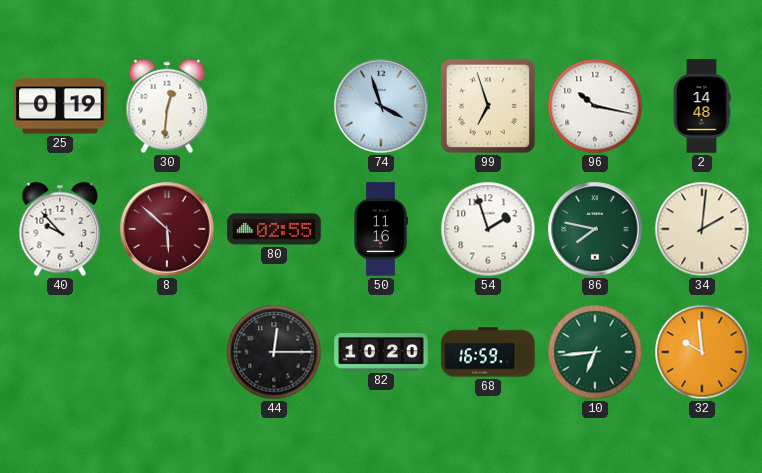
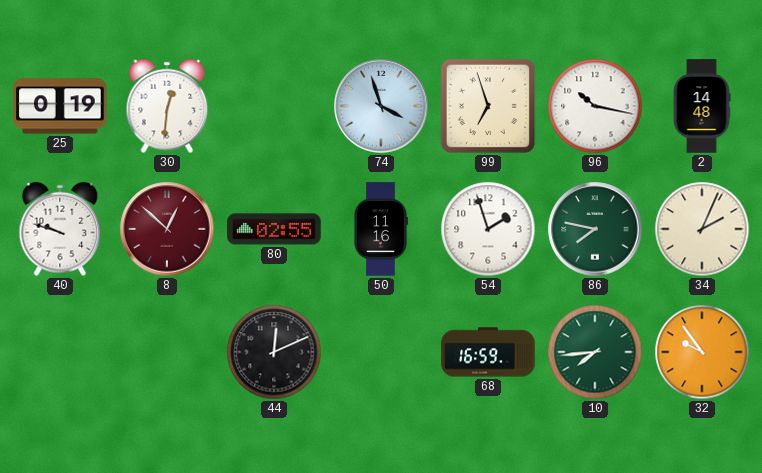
40: 9:53 -> 9:48
8: 5:52 -> 12:52
34: 2:01 -> 2:04
44: 12:15 -> 12:11
82: 10:20 -> none
10: 6:44 -> 7:44
32: 9:59 -> 9:54
